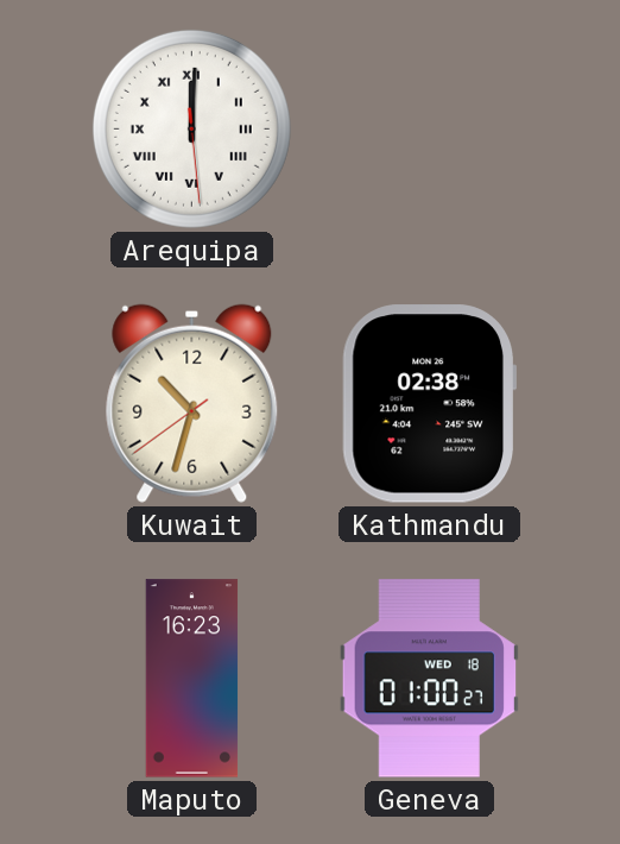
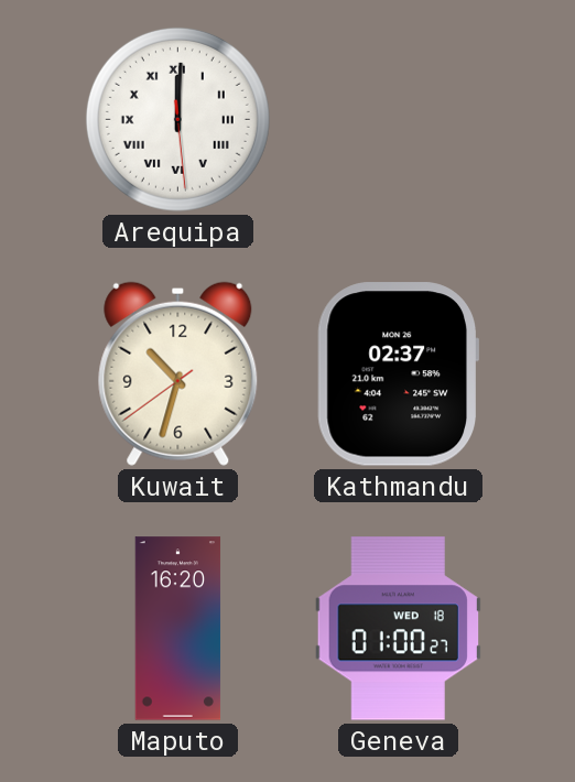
Kathmandu: 02:38 -> 02:37
Maputo: 16:23 -> 16:20
